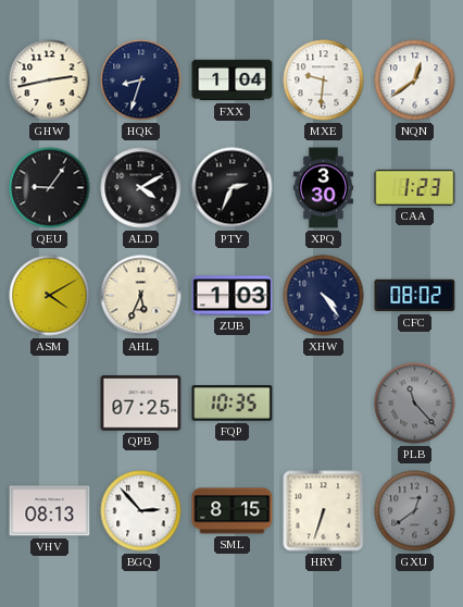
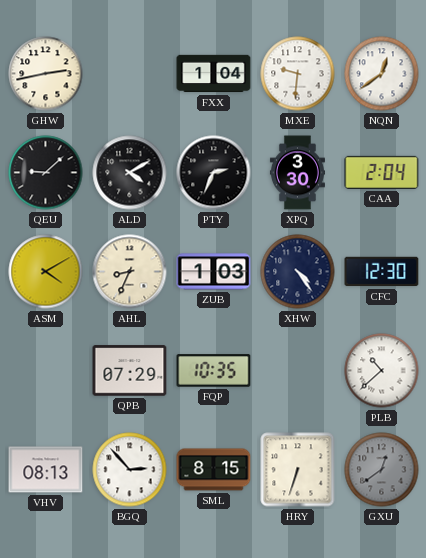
HQK: 8:33 -> none
QEU: 9:06 -> 9:08
CAA: 1:23 -> 2:04
AHL: 5:34 -> 8:34
CFC: 08:02 -> 12:30
QPB: 07:25 -> 07:29
PLB: 11:23 -> 10:38
PLB dial: grey -> white
